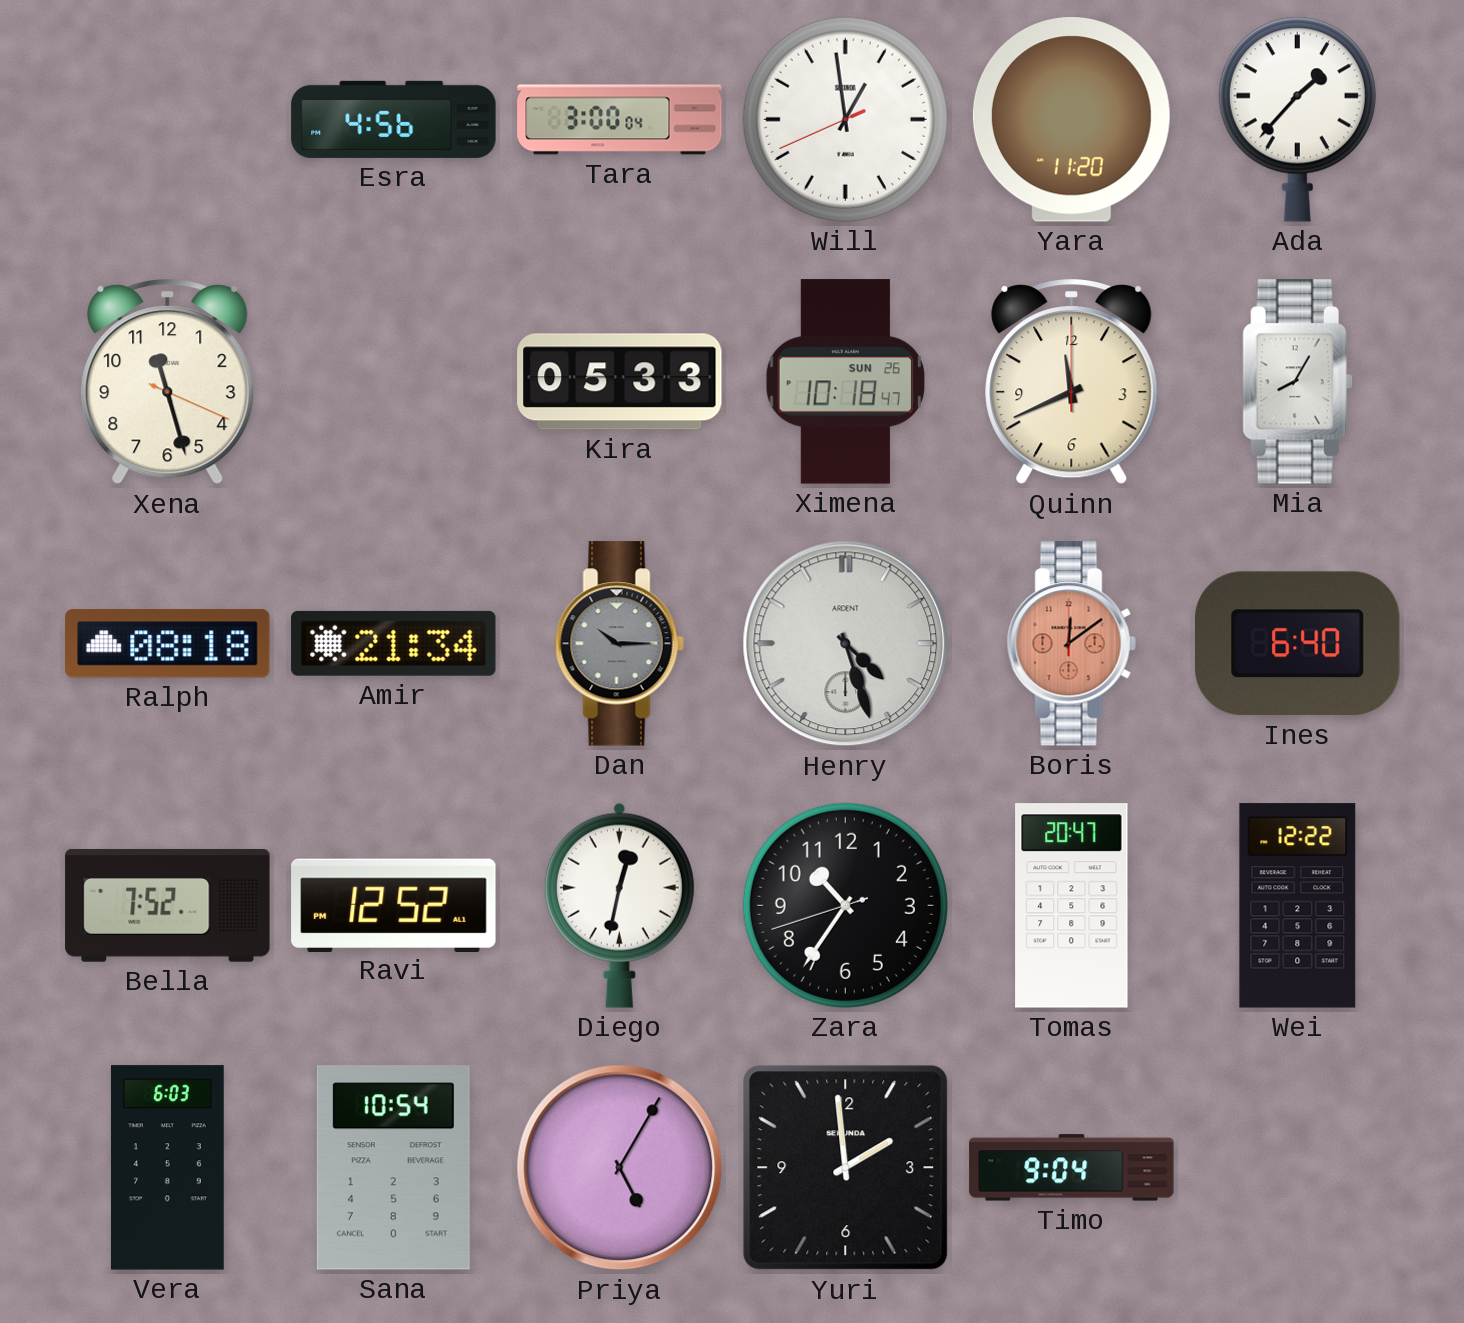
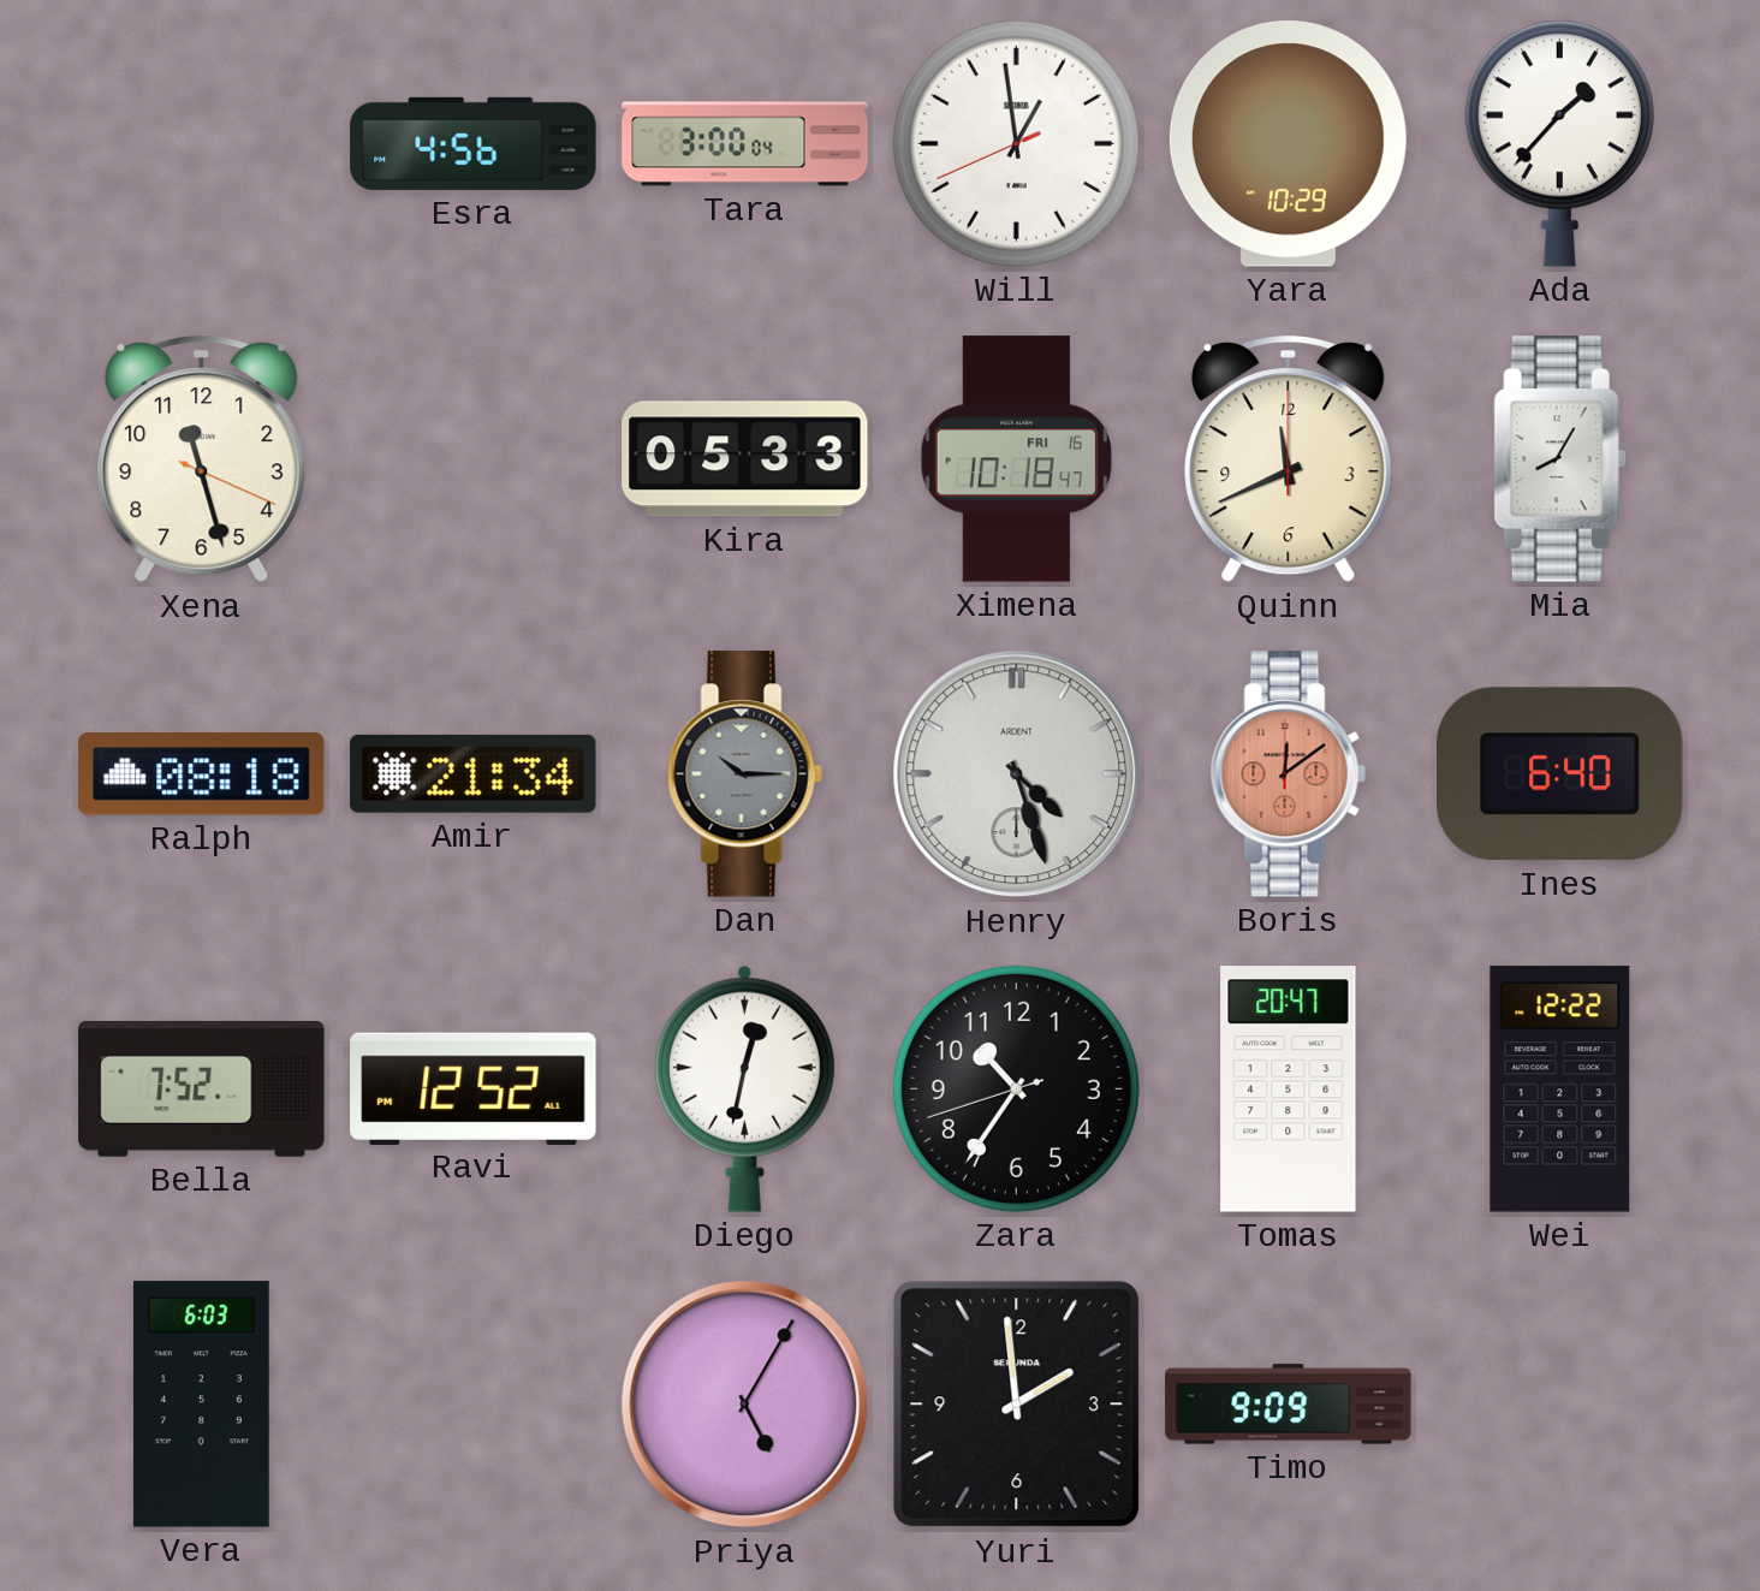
Yara: 11:20 -> 10:29
Ximena date: SUN 26 -> FRI 16
Sana: 10:54 -> none
Timo: 9:04 -> 9:09
